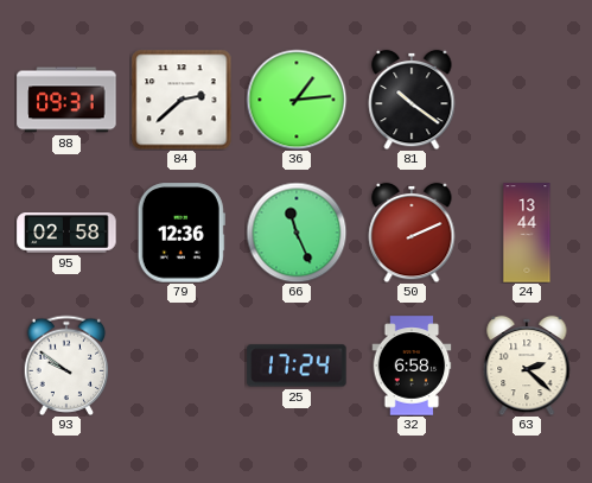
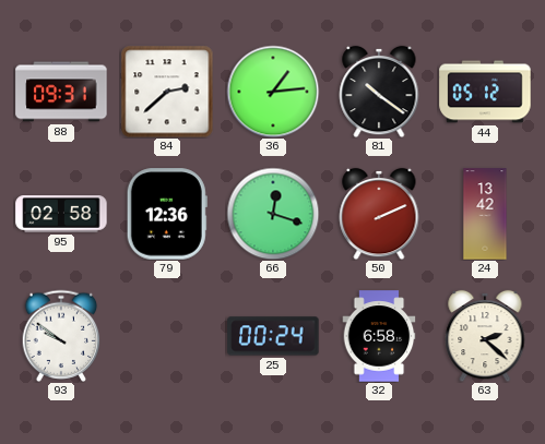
44: none -> 05:12
66: 11:26 -> 12:18
24: 13:44 -> 13:42
25: 17:24 -> 00:24
